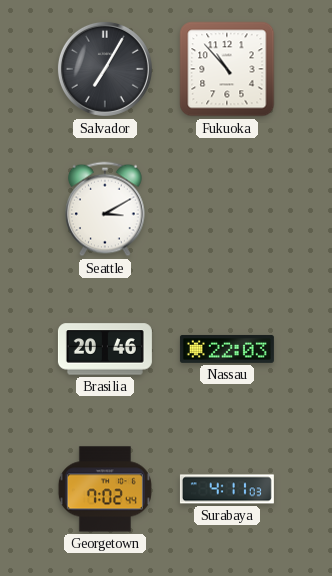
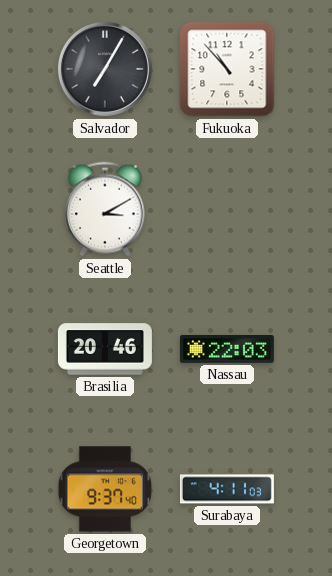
Georgetown: 7:02 -> 9:37
